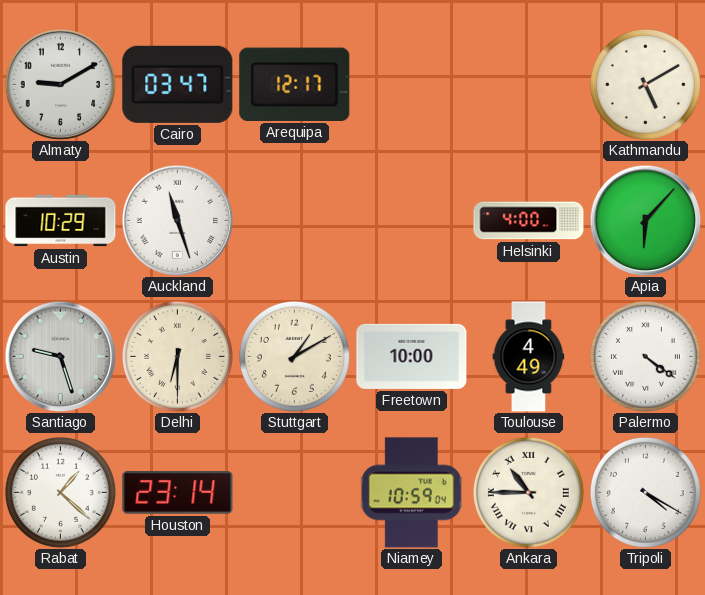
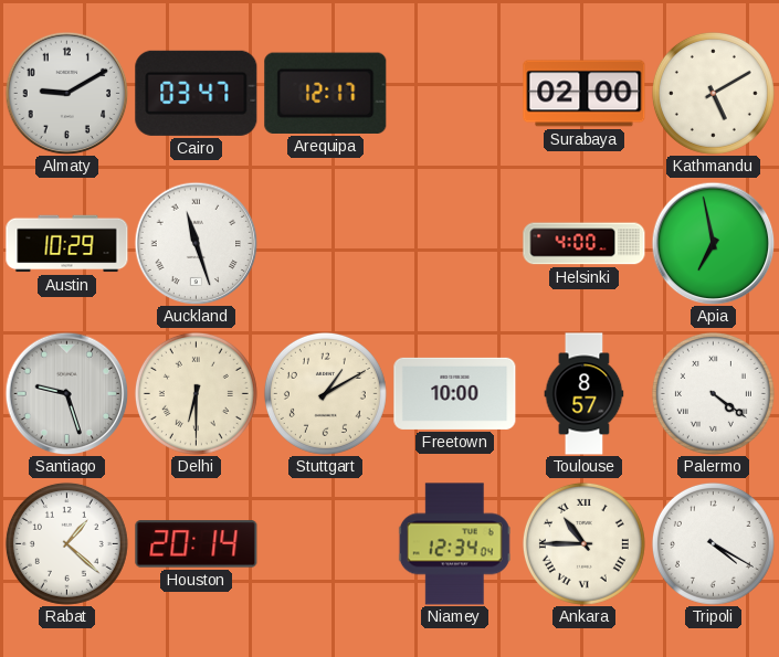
Surabaya: none -> 02:00
Apia: 6:07 -> 6:58
Toulouse: 4:49 -> 8:57
Houston: 23:14 -> 20:14
Niamey: 10:59 -> 12:34
